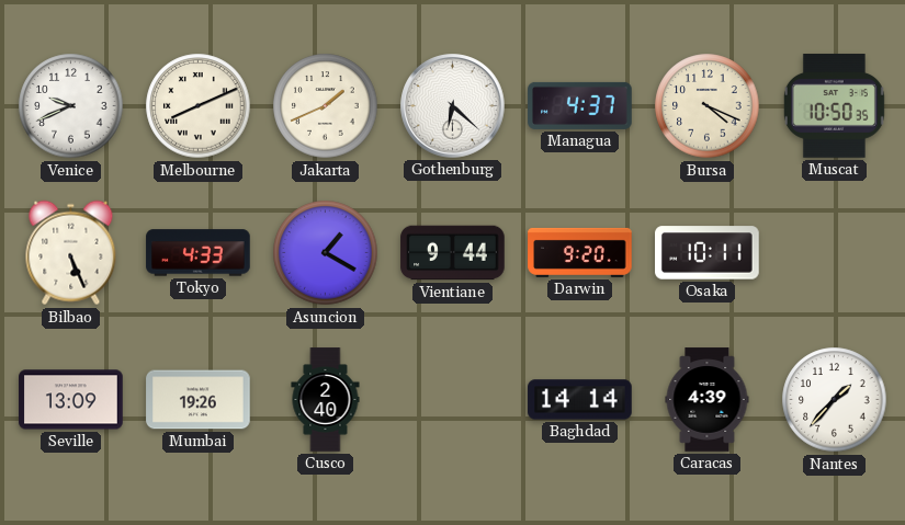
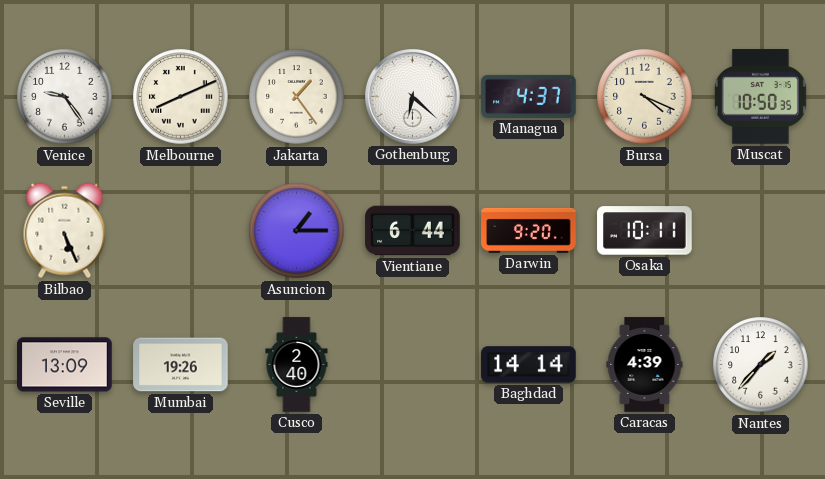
Venice: 9:41 -> 9:24
Jakarta: 1:41 -> 1:24
Tokyo: 4:33 -> none
Asuncion: 1:20 -> 1:15
Vientiane: 9:44 -> 6:44
